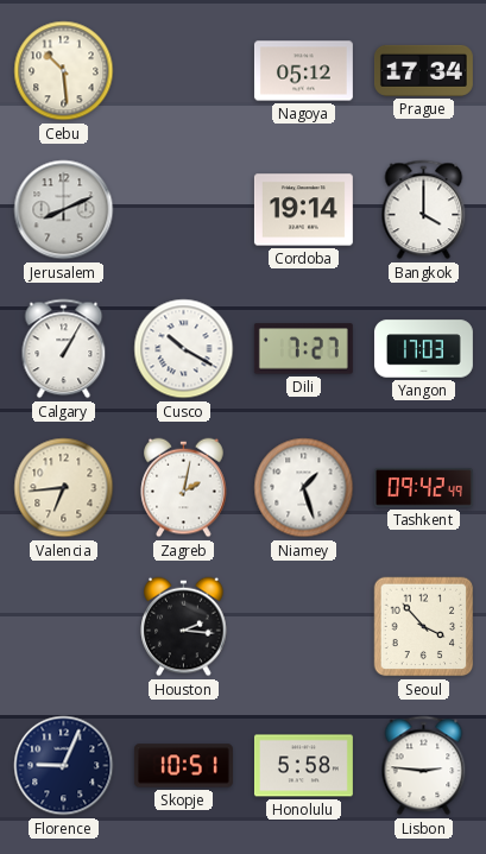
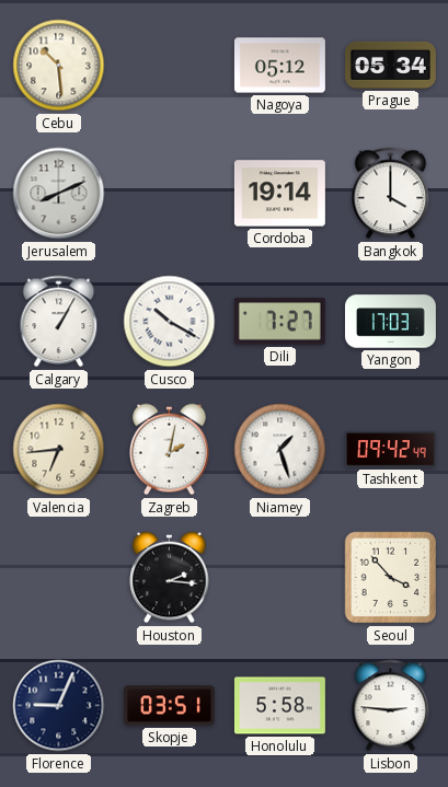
Prague: 17:34 -> 05:34
Skopje: 10:51 -> 03:51
